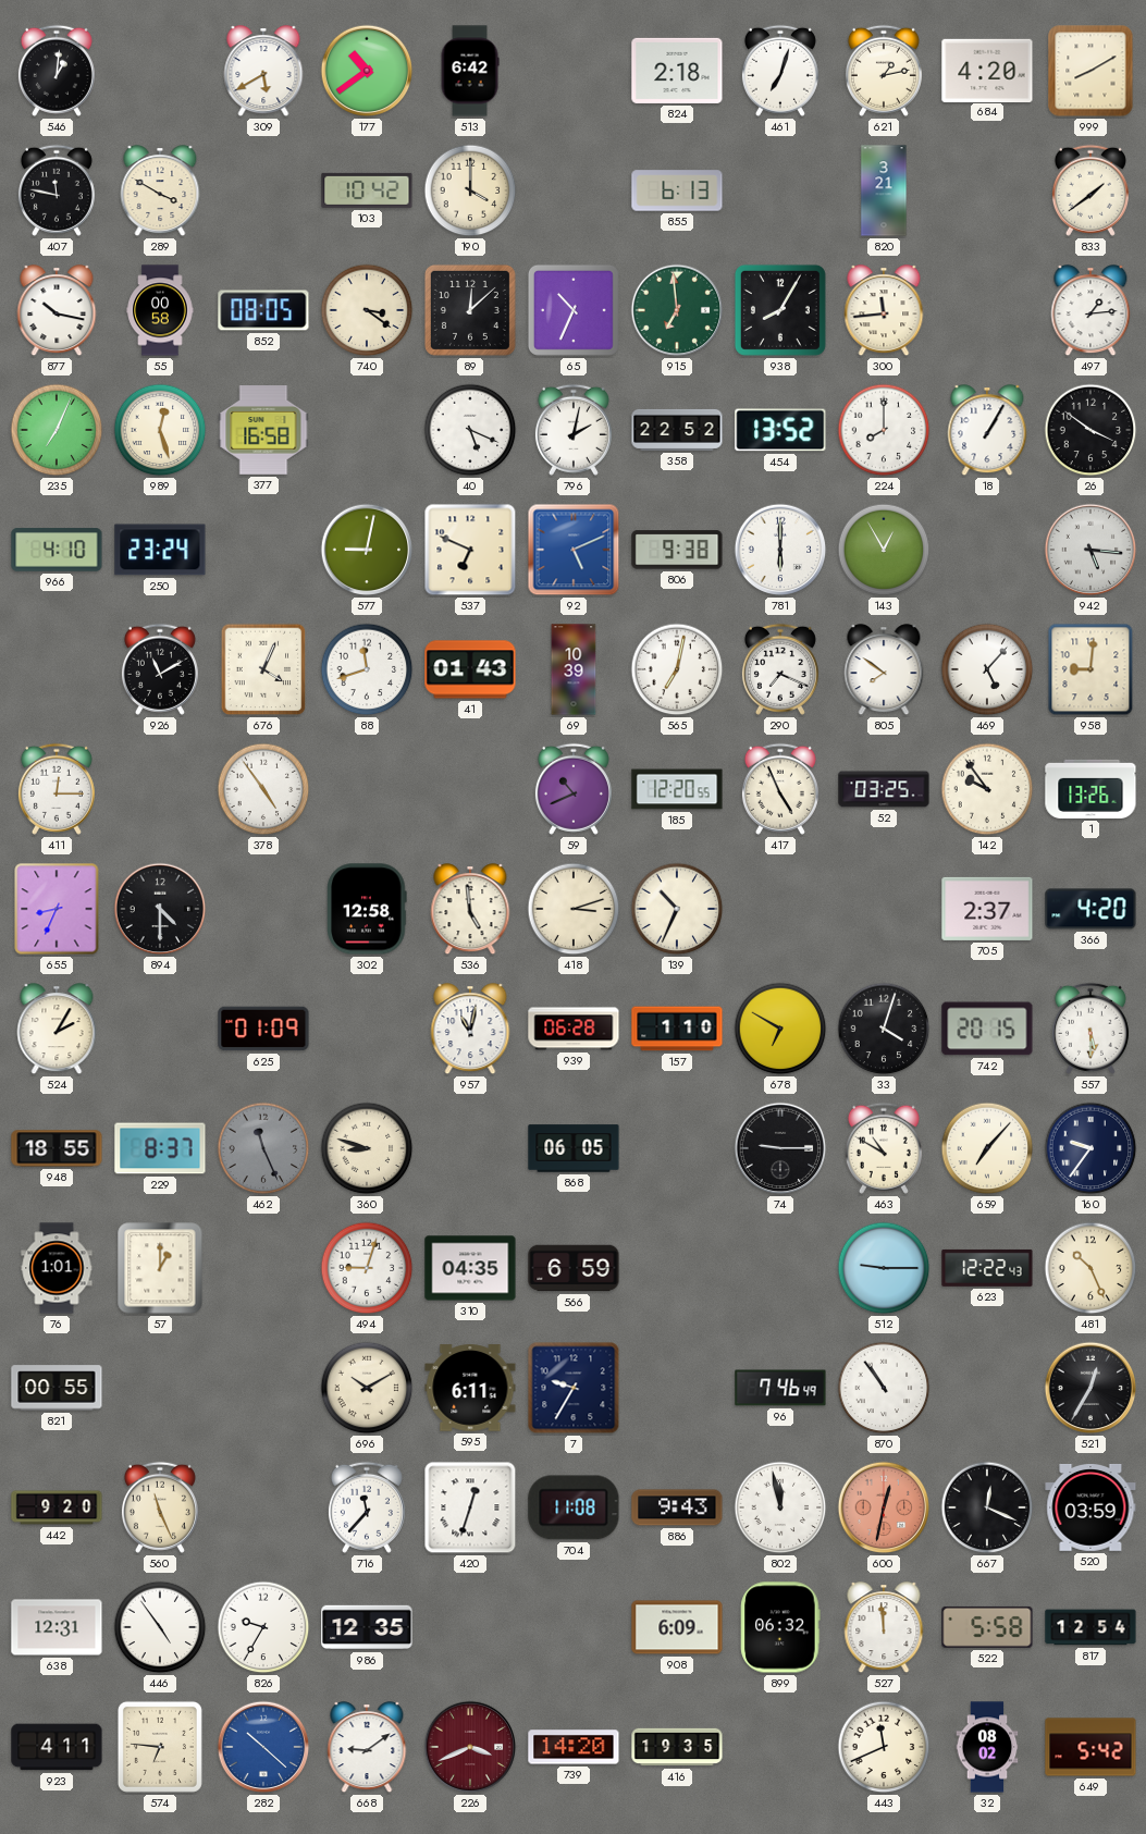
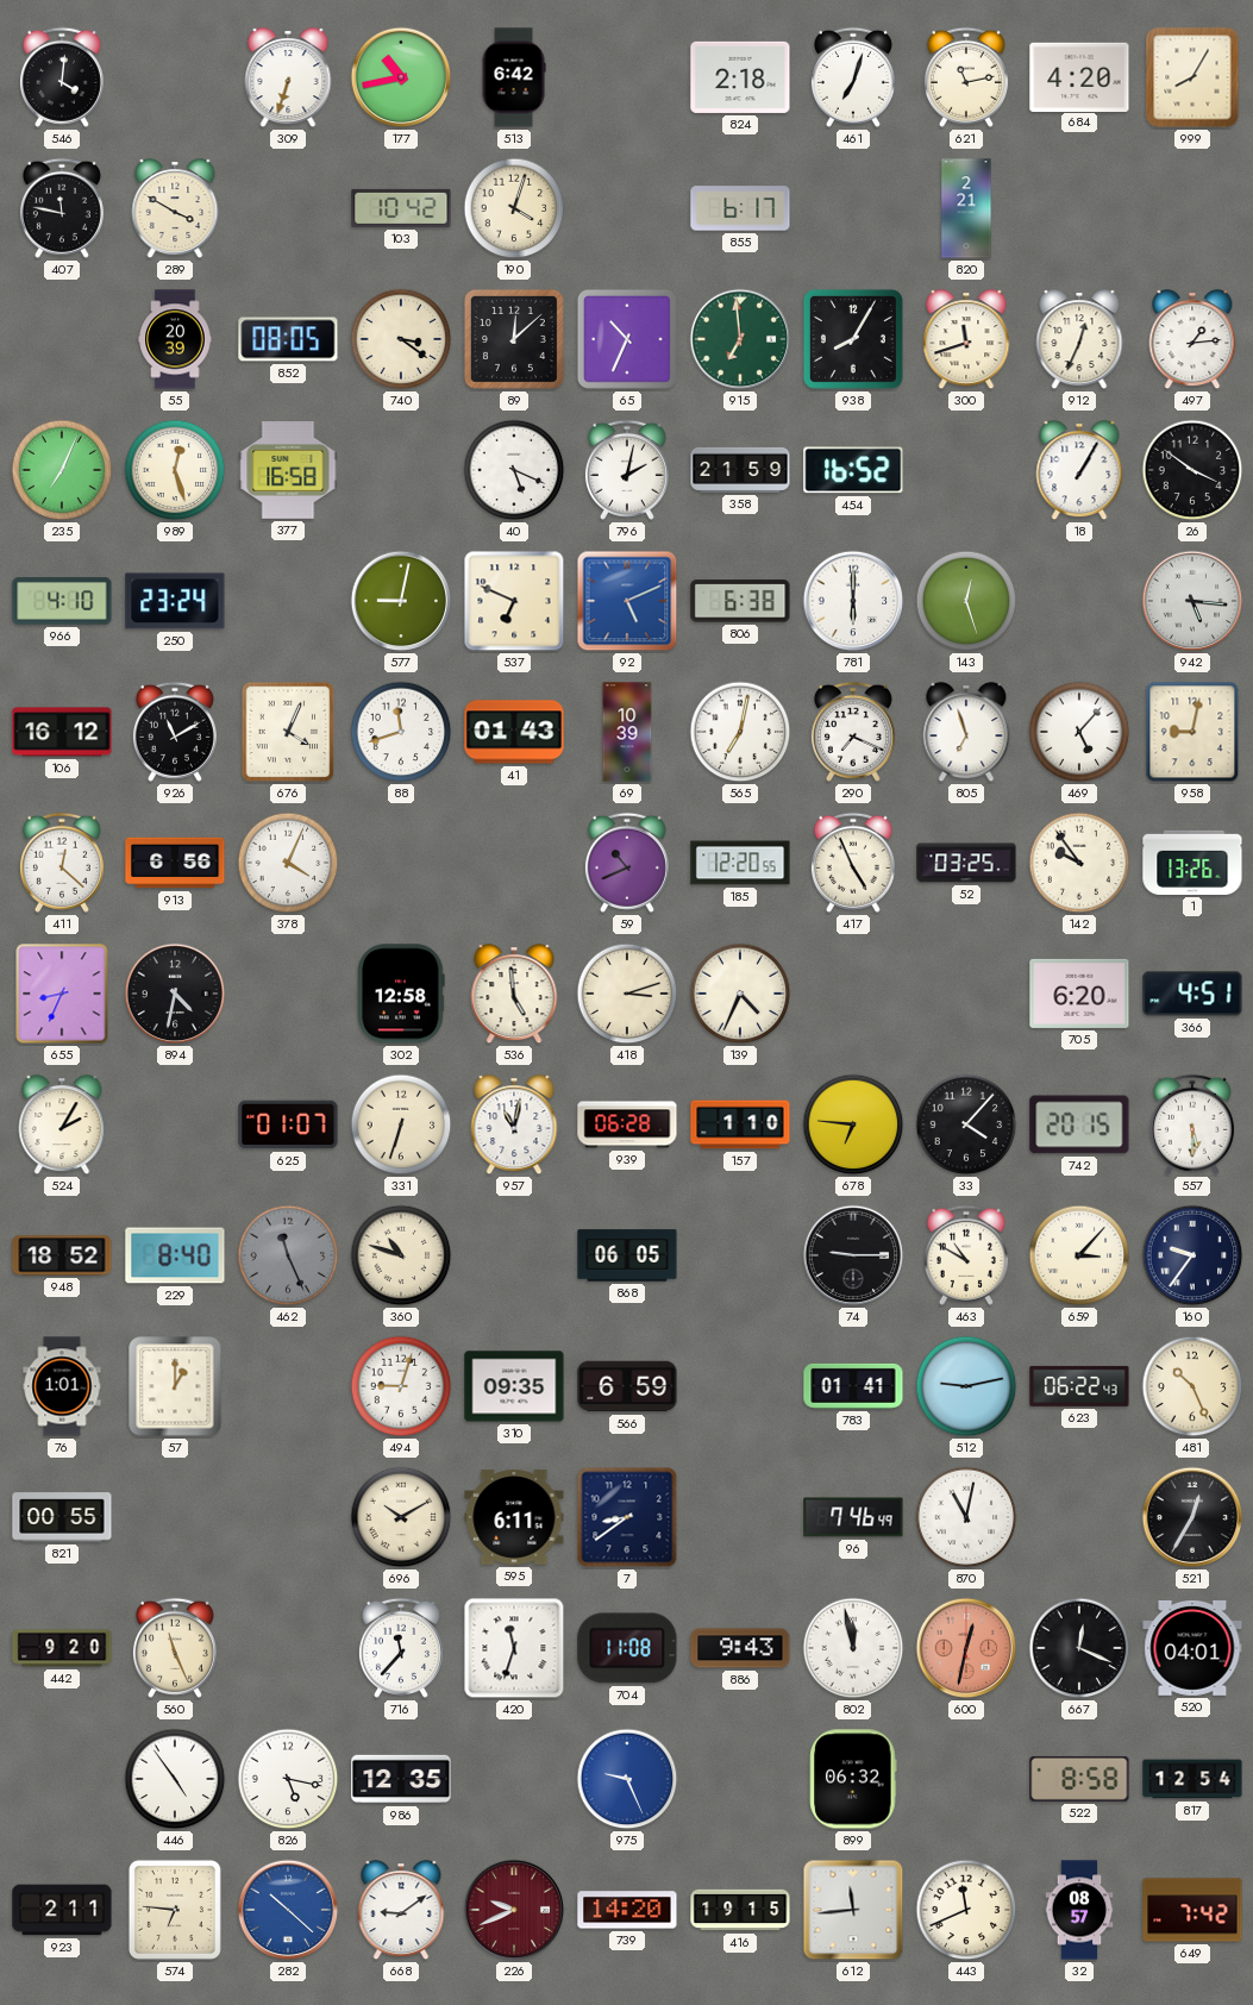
546: 1:01 -> 4:01
309: 5:40 -> 6:33
177: 10:39 -> 10:43
621: 1:13 -> 11:13
999: 8:10 -> 8:05
190: 4:00 -> 4:03
855: 6:13 -> 6:17
820: 3:21 -> 2:21
833: 1:39 -> none
877: 10:17 -> none
55: 00:58 -> 20:39
300: 11:44 -> 11:42
912: none -> 12:34
358: 22:52 -> 21:59
454: 13:52 -> 16:52
224: 8:00 -> none
806: 9:38 -> 6:38
143: 12:55 -> 12:27
106: none -> 16:12
805: 7:51 -> 6:57
958: 9:01 -> 9:02
411: 12:15 -> 12:22
913: none -> 6:56
378: 4:54 -> 4:04
894: 4:30 -> 4:32
139: 10:34 -> 4:34
705: 2:37 -> 6:20
366: 4:20 -> 4:51
625: 01:09 -> 01:07
331: none -> 6:33
678: 6:50 -> 6:46
33: 4:03 -> 4:07
948: 18:55 -> 18:52
229: 8:37 -> 8:40
360: 8:48 -> 10:48
659: 7:07 -> 3:07
310: 04:35 -> 09:35
783: none -> 01:41
512: 9:15 -> 9:13
623: 12:22 -> 06:22
7: 9:35 -> 8:39
870: 10:54 -> 11:02
420: 12:33 -> 11:33
520: 03:59 -> 04:01
638: 12:31 -> none
826: 9:35 -> 5:17
975: none -> 9:26
908: 6:09 -> none
527: 11:59 -> none
522: 5:58 -> 8:58
923: 4:11 -> 2:11
226: 3:41 -> 9:41
416: 19:35 -> 19:15
612: none -> 11:44
32: 08:02 -> 08:57
649: 5:42 -> 7:42
